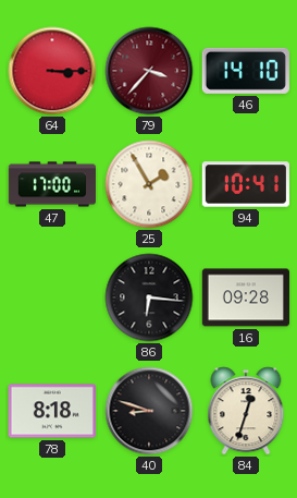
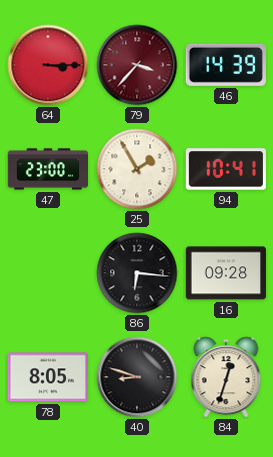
46: 14:10 -> 14:39
47: 17:00 -> 23:00
78: 8:18 -> 8:05
